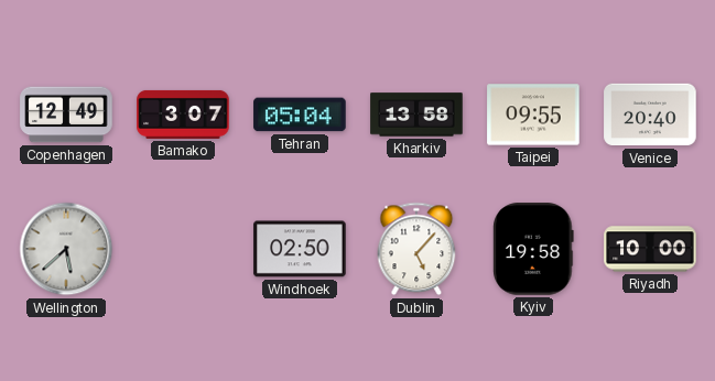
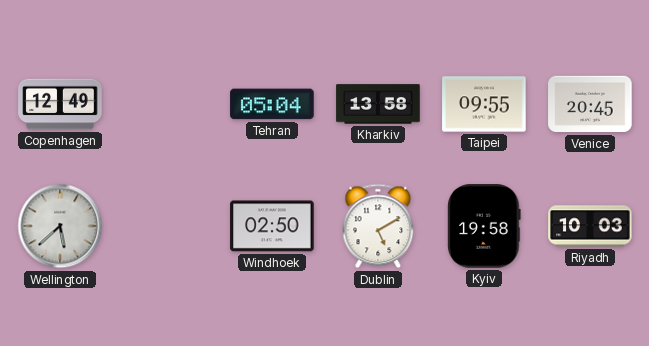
Bamako: 3:07 -> none
Venice: 20:40 -> 20:45
Dublin: 5:07 -> 5:10
Riyadh: 10:00 -> 10:03
